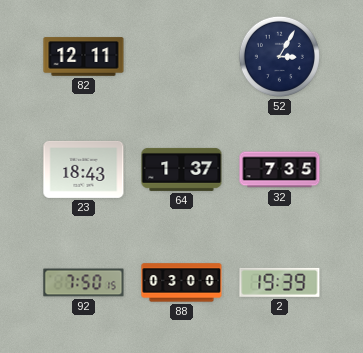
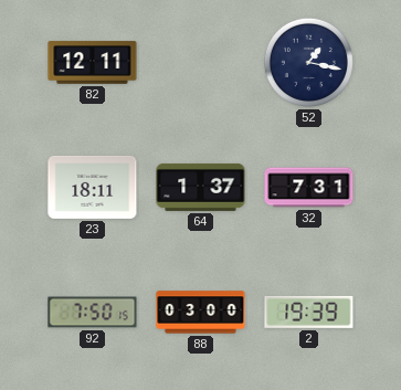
52: 3:05 -> 1:17
23: 18:43 -> 18:11
32: 7:35 -> 7:31
